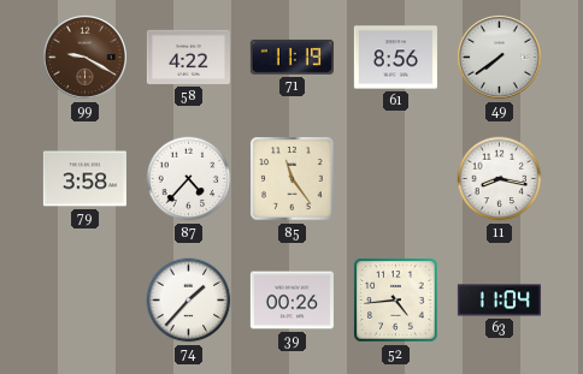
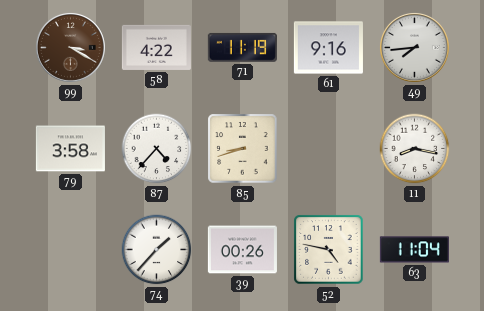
99: 9:20 -> 3:20
61: 8:56 -> 9:16
49: 7:39 -> 7:44
85: 11:24 -> 8:42
52: 4:44 -> 4:47
